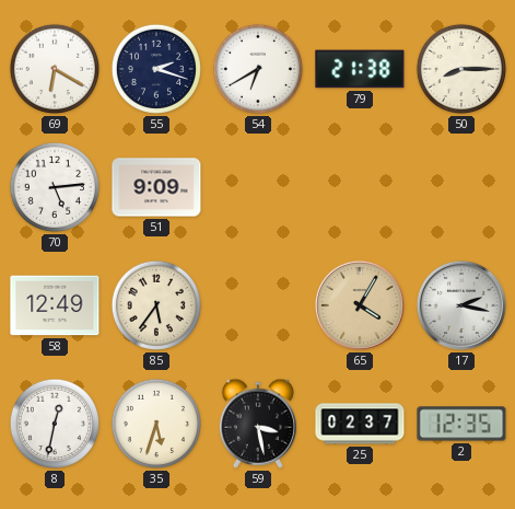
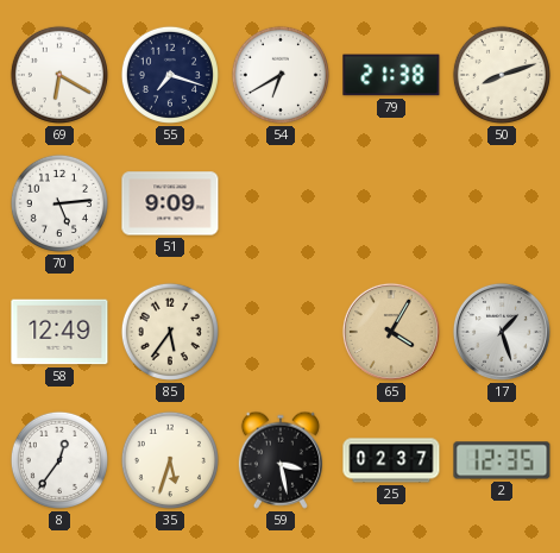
55: 2:18 -> 7:18
50: 8:15 -> 8:12
17: 2:17 -> 1:27
8: 12:32 -> 12:36
